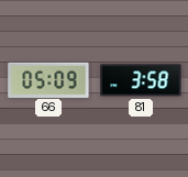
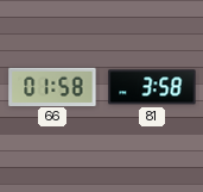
66: 05:09 -> 01:58
